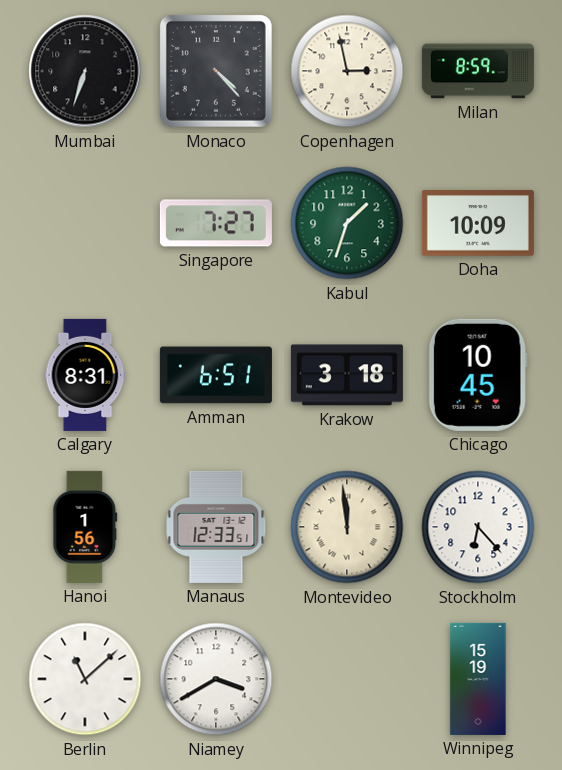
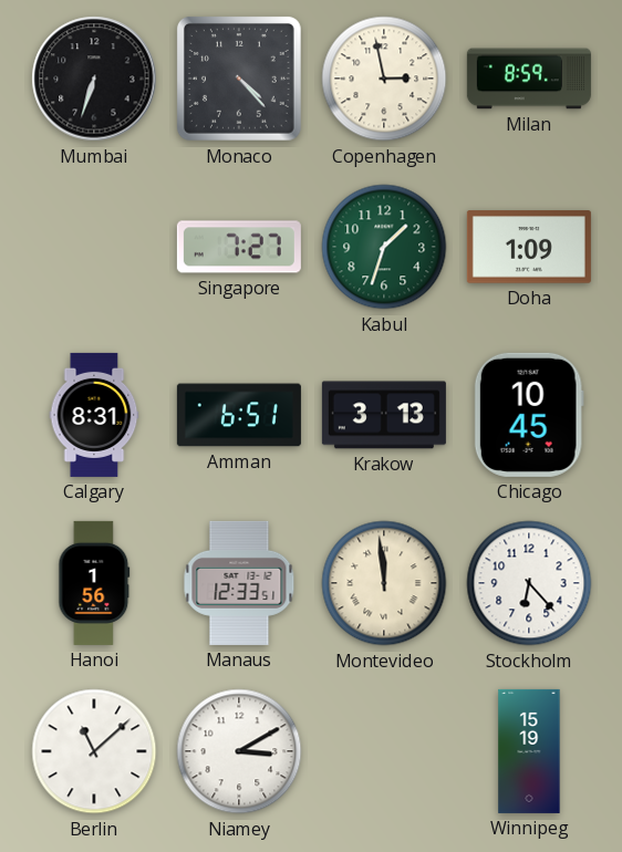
Doha: 10:09 -> 1:09
Krakow: 3:18 -> 3:13
Niamey: 3:40 -> 3:10
